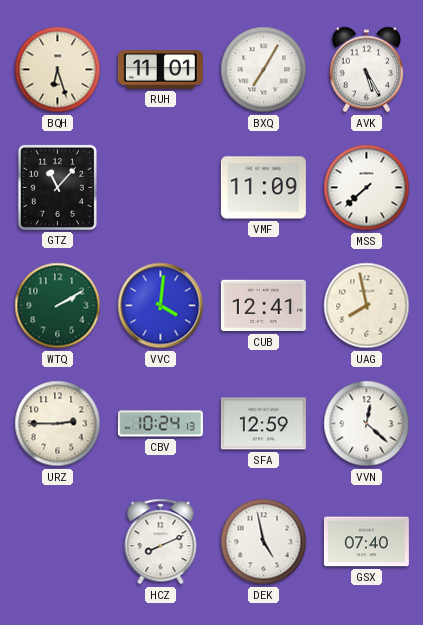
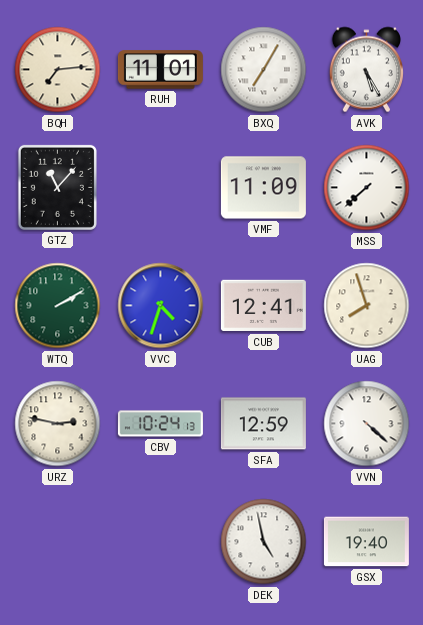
BQH: 6:27 -> 7:14
VVC: 4:01 -> 4:33
UAG: 7:58 -> 7:57
URZ: 2:45 -> 2:47
VVN: 12:22 -> 4:22
HCZ: 8:11 -> none
GSX: 07:40 -> 19:40
